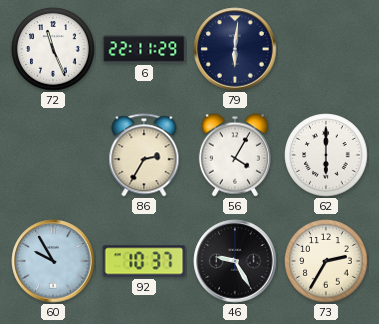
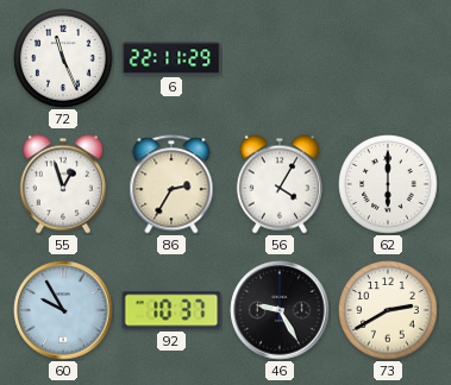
79: 6:01 -> none
55: none -> 12:57
73: 2:35 -> 2:40
